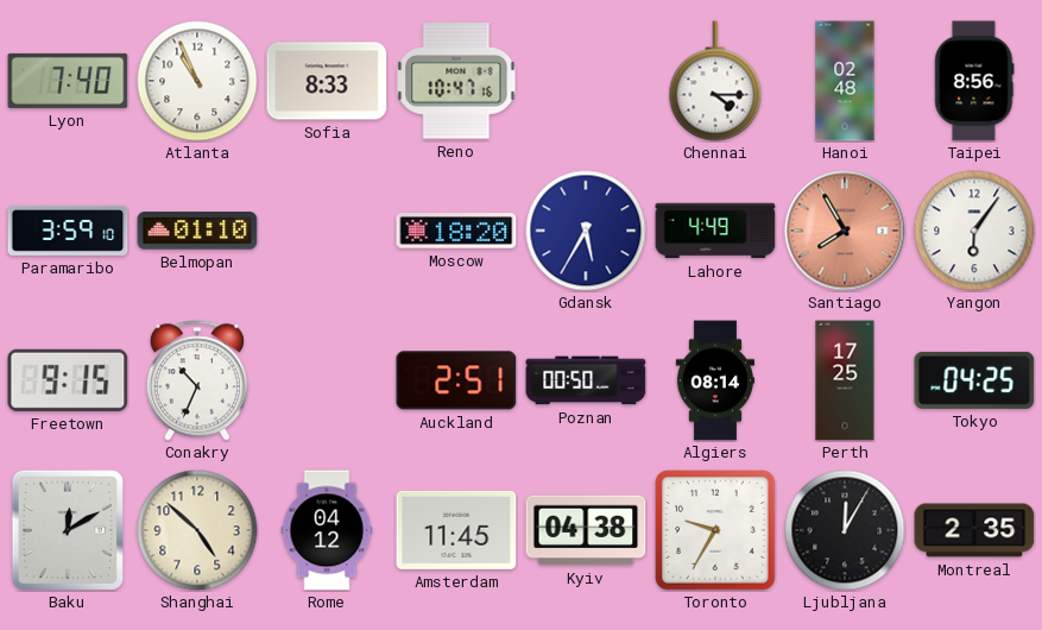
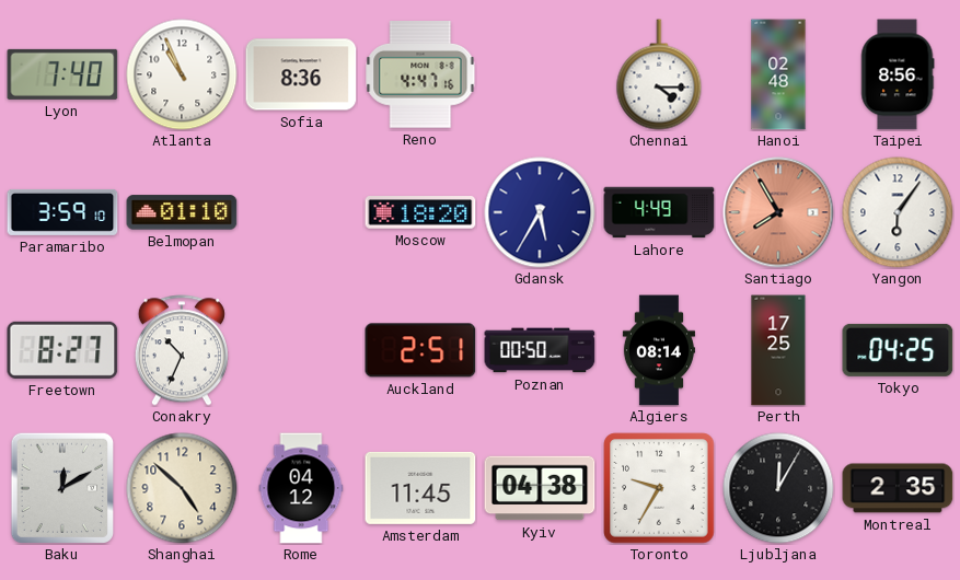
Sofia: 8:33 -> 8:36
Reno: 10:47 -> 4:47
Freetown: 9:15 -> 8:27
